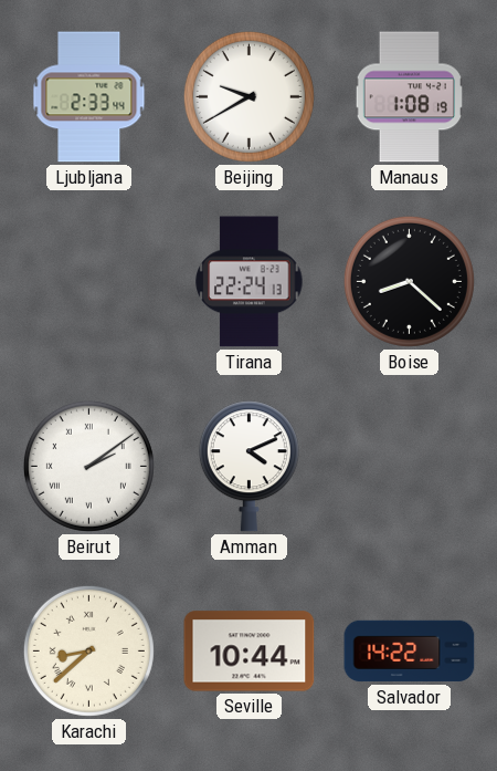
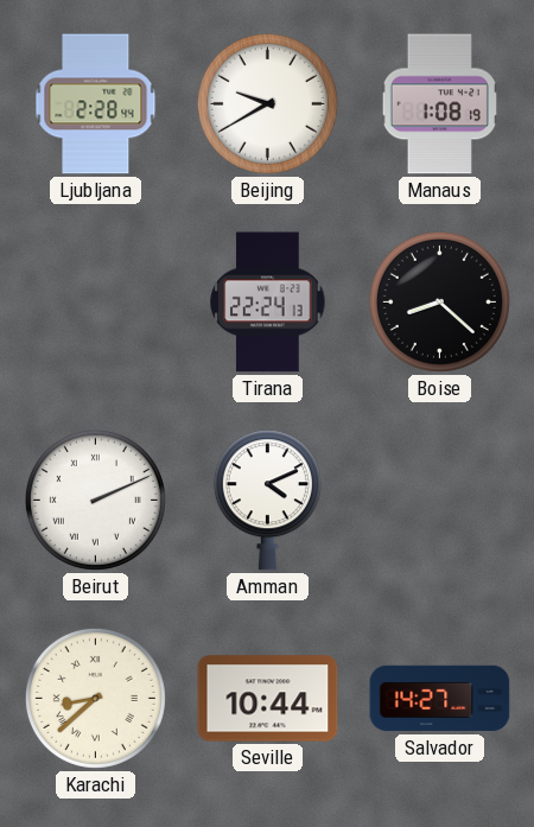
Ljubljana: 2:33 -> 2:28
Beirut: 2:09 -> 2:11
Salvador: 14:22 -> 14:27
